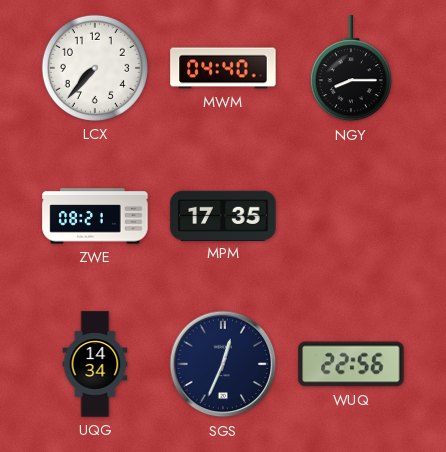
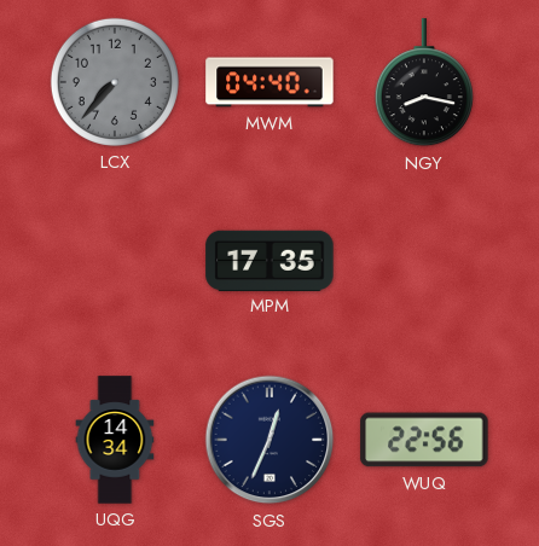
LCX dial: white -> grey
NGY: 8:15 -> 8:17
ZWE: 08:21 -> none
